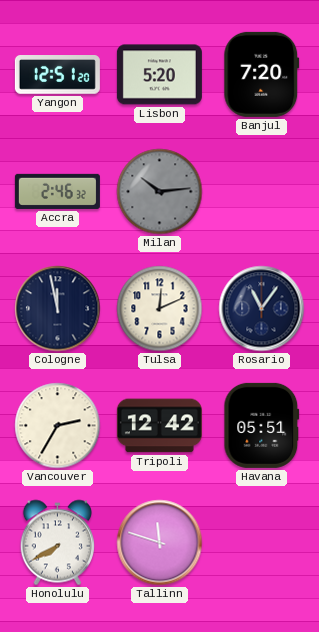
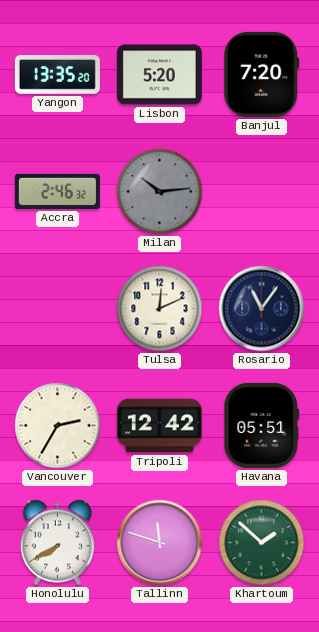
Yangon: 12:51 -> 13:35
Cologne: 11:58 -> none
Khartoum: none -> 1:52
